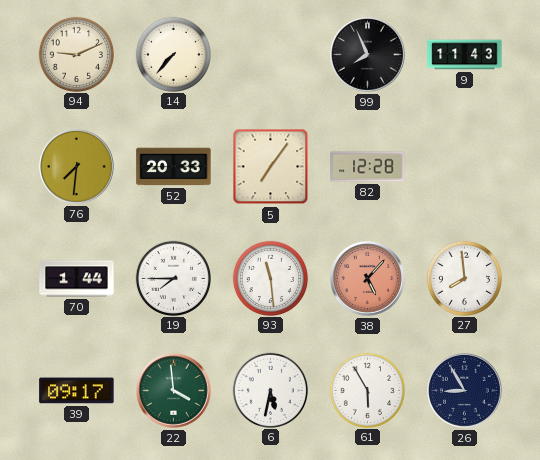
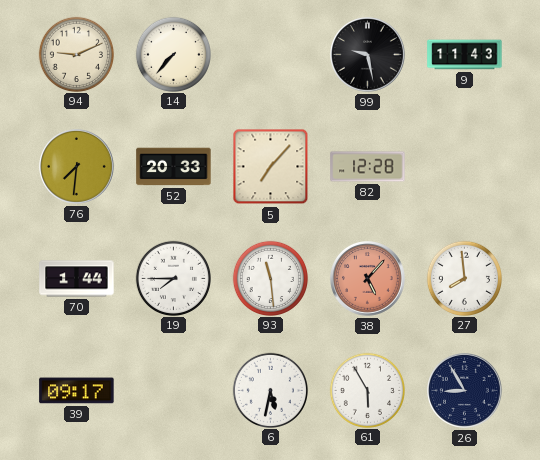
99: 7:56 -> 9:28
5: 7:06 -> 7:07
22: 3:59 -> none
